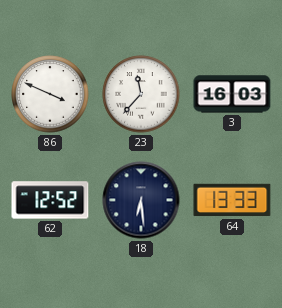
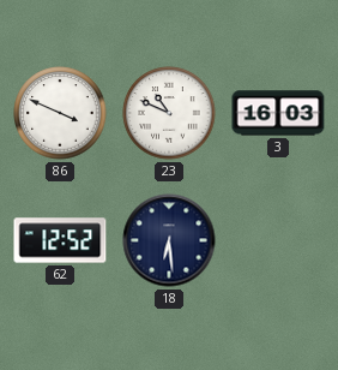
23: 11:37 -> 10:49
64: 13:33 -> none
